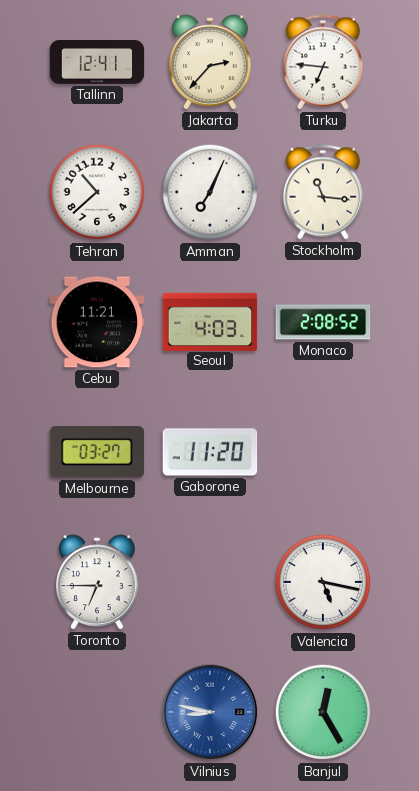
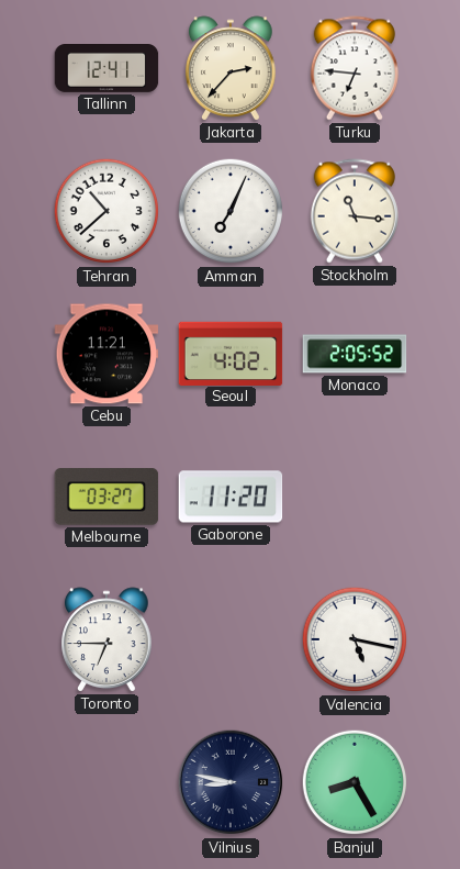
Seoul: 4:03 -> 4:02
Monaco: 2:08 -> 2:05
Vilnius dial: blue -> navy
Banjul: 12:25 -> 8:25
